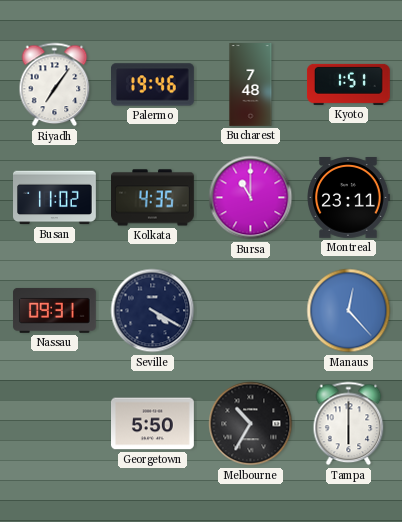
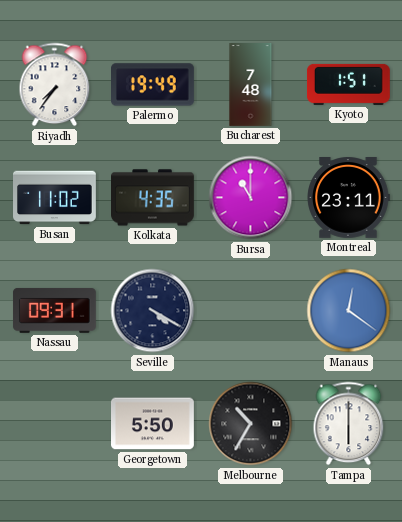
Riyadh: 7:06 -> 7:36
Palermo: 19:46 -> 19:49
Manaus: 12:23 -> 12:21
